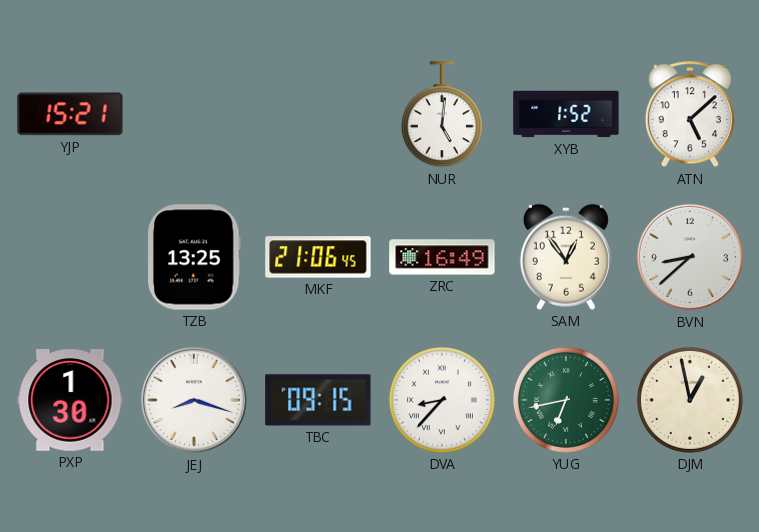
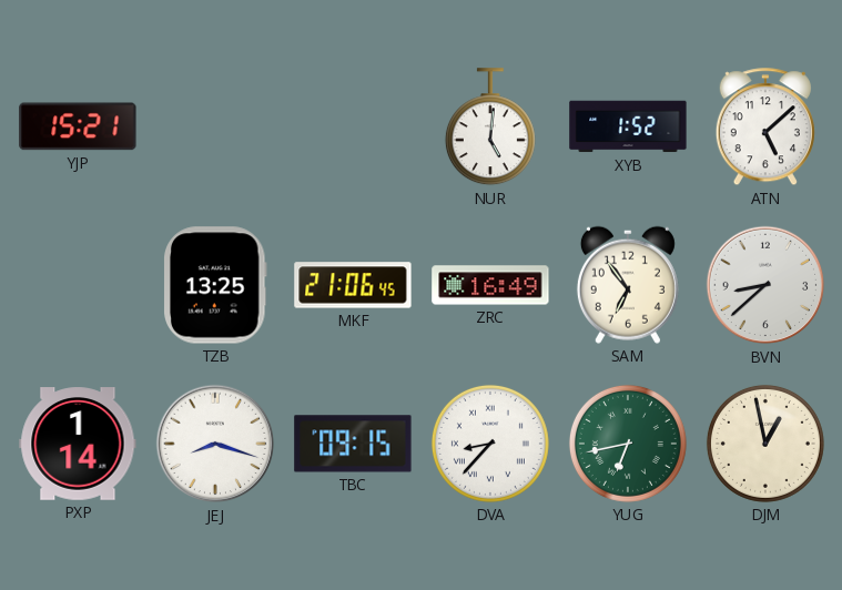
SAM: 12:54 -> 6:54
PXP: 1:30 -> 1:14
